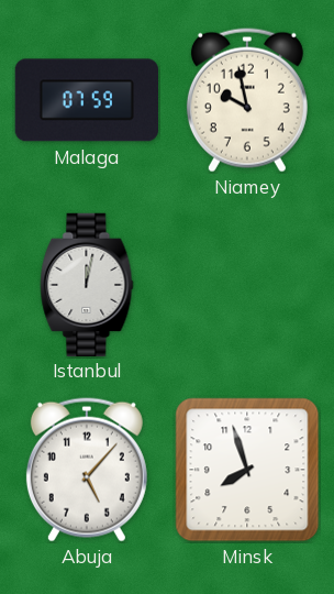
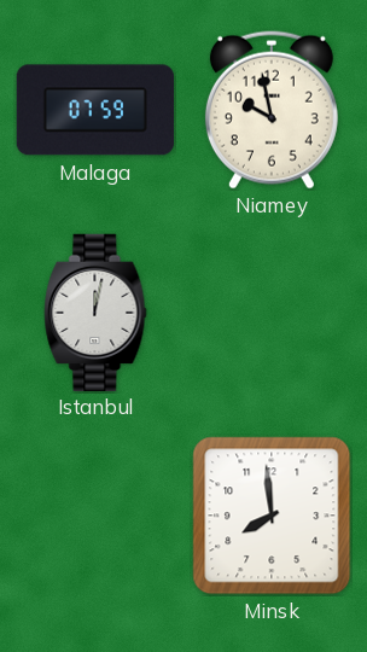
Abuja: 5:07 -> none
Minsk: 7:57 -> 7:59
